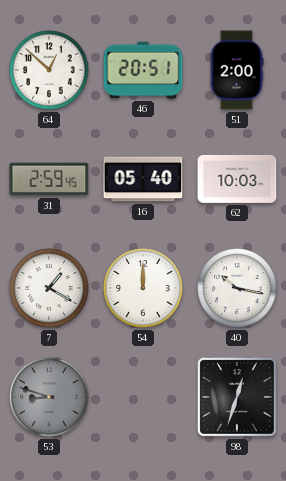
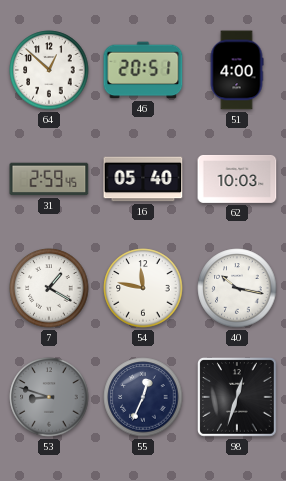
51: 2:00 -> 4:00
54: 12:00 -> 11:47
55: none -> 12:34
